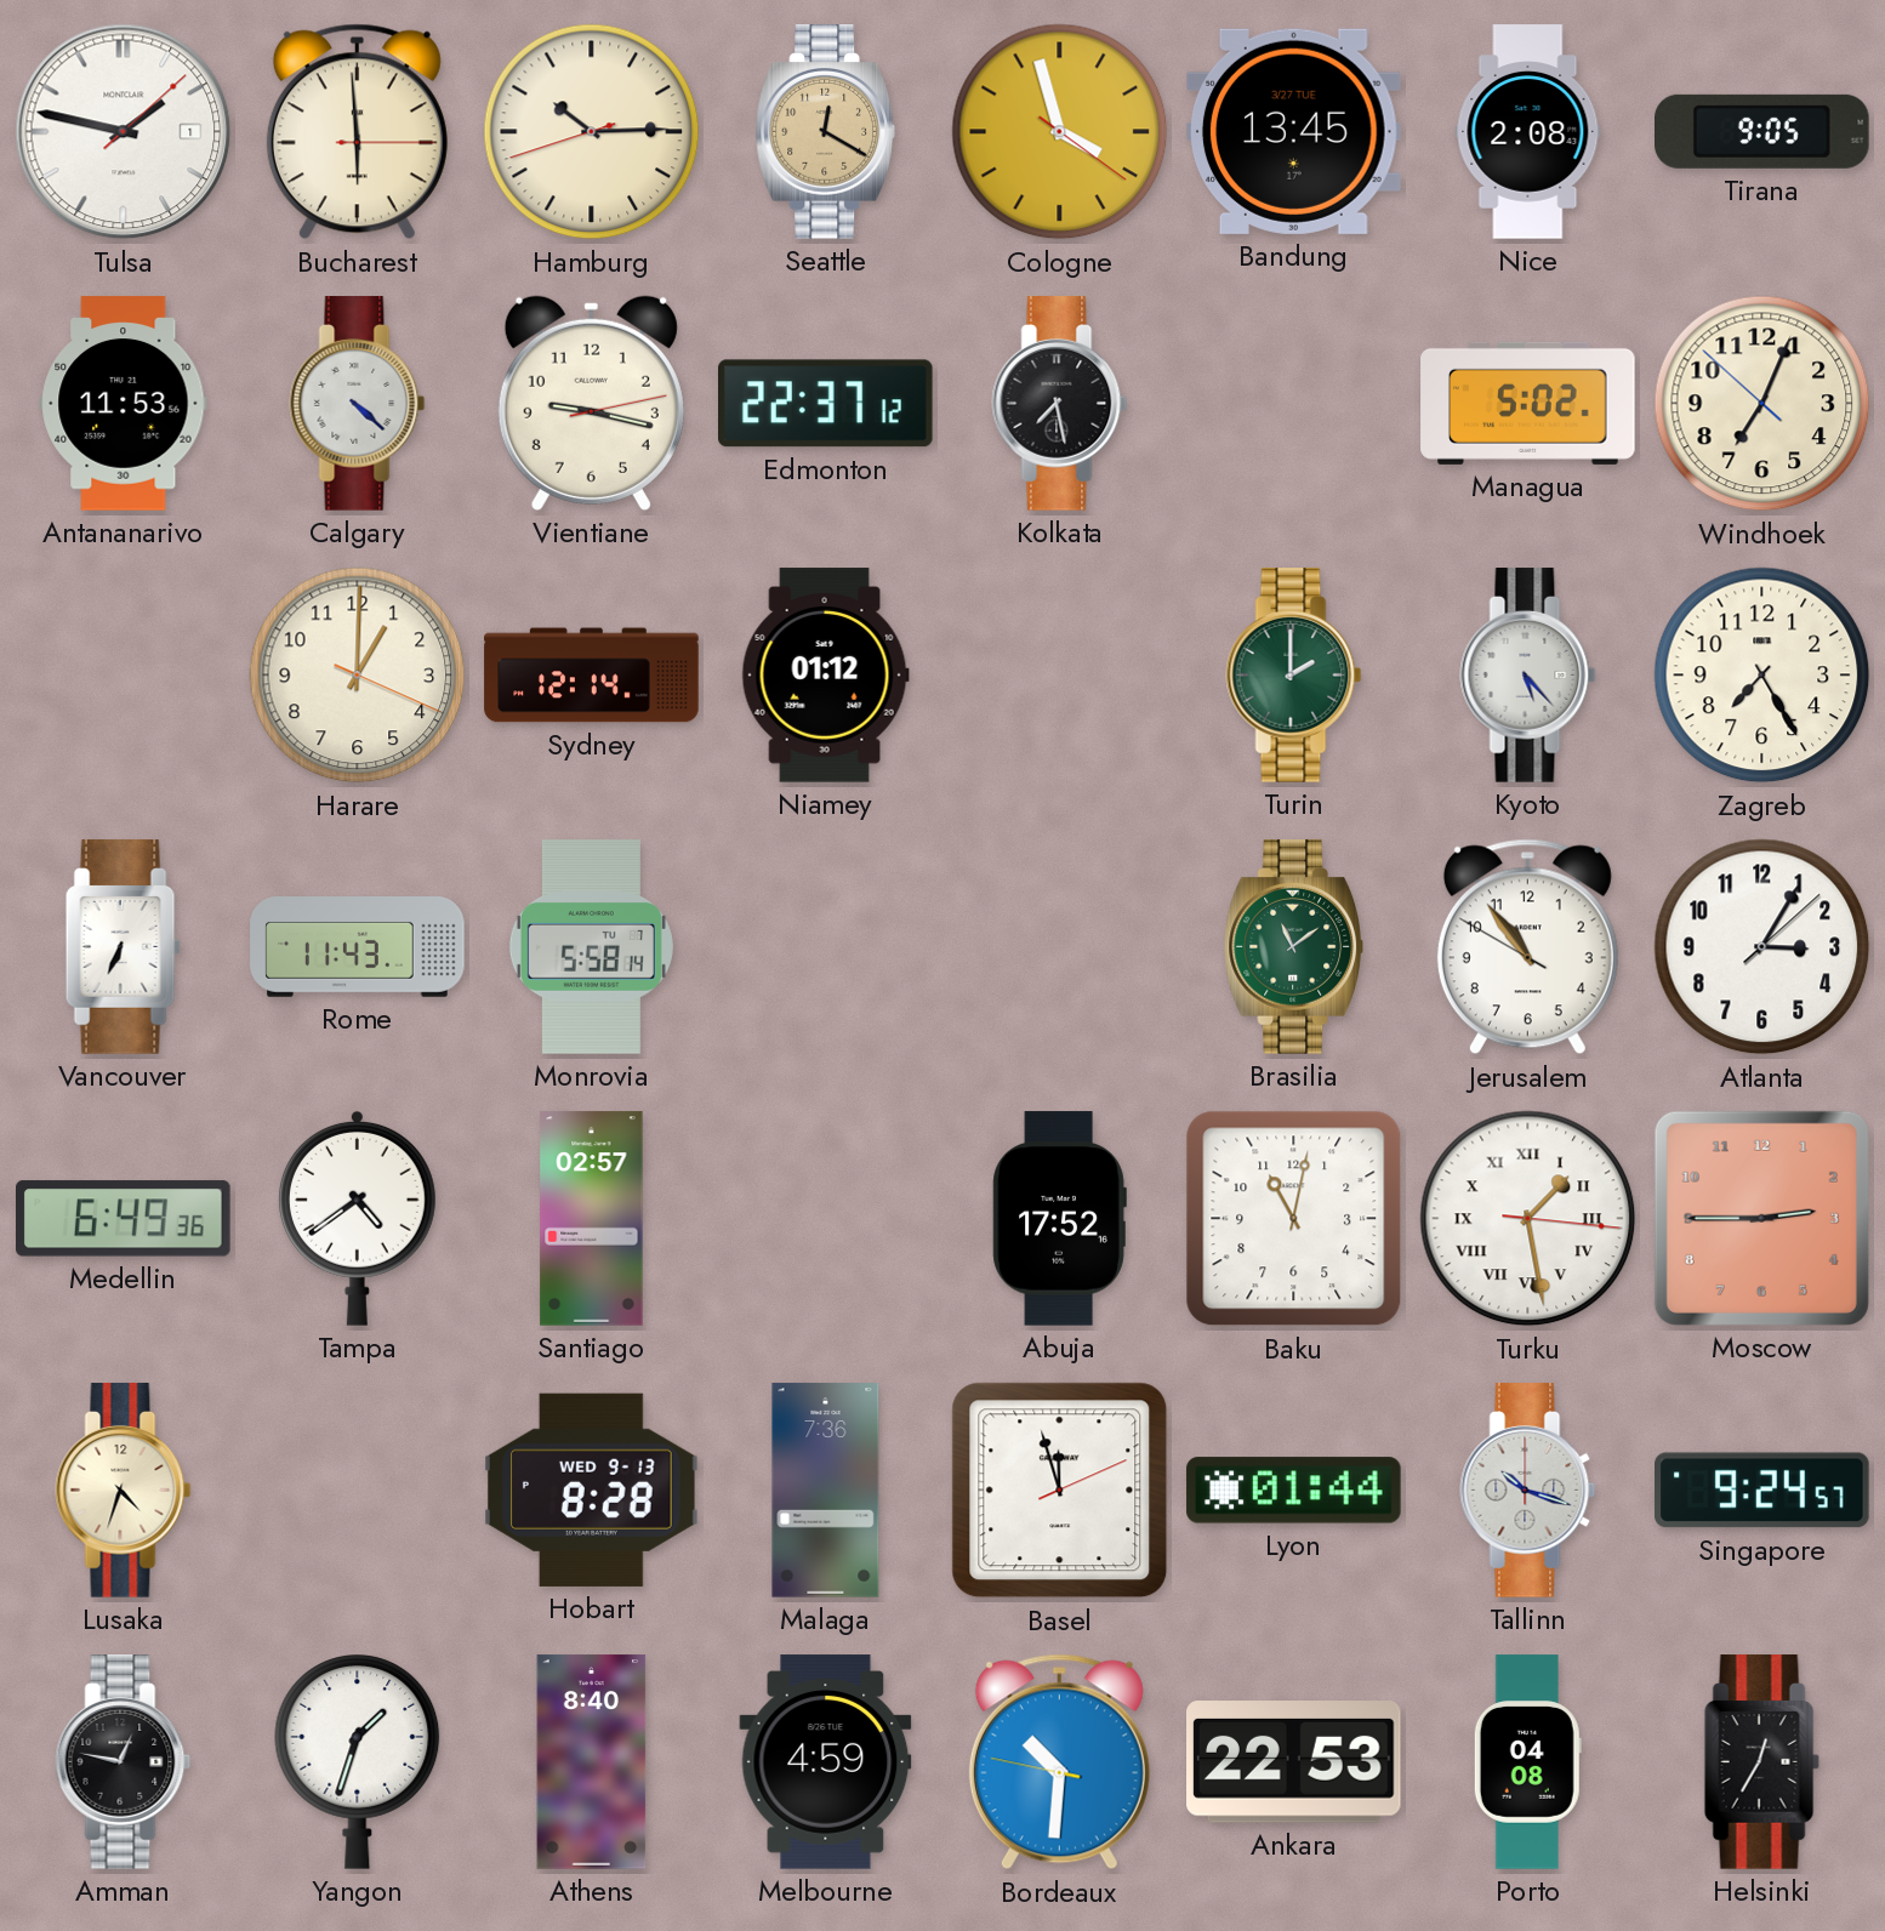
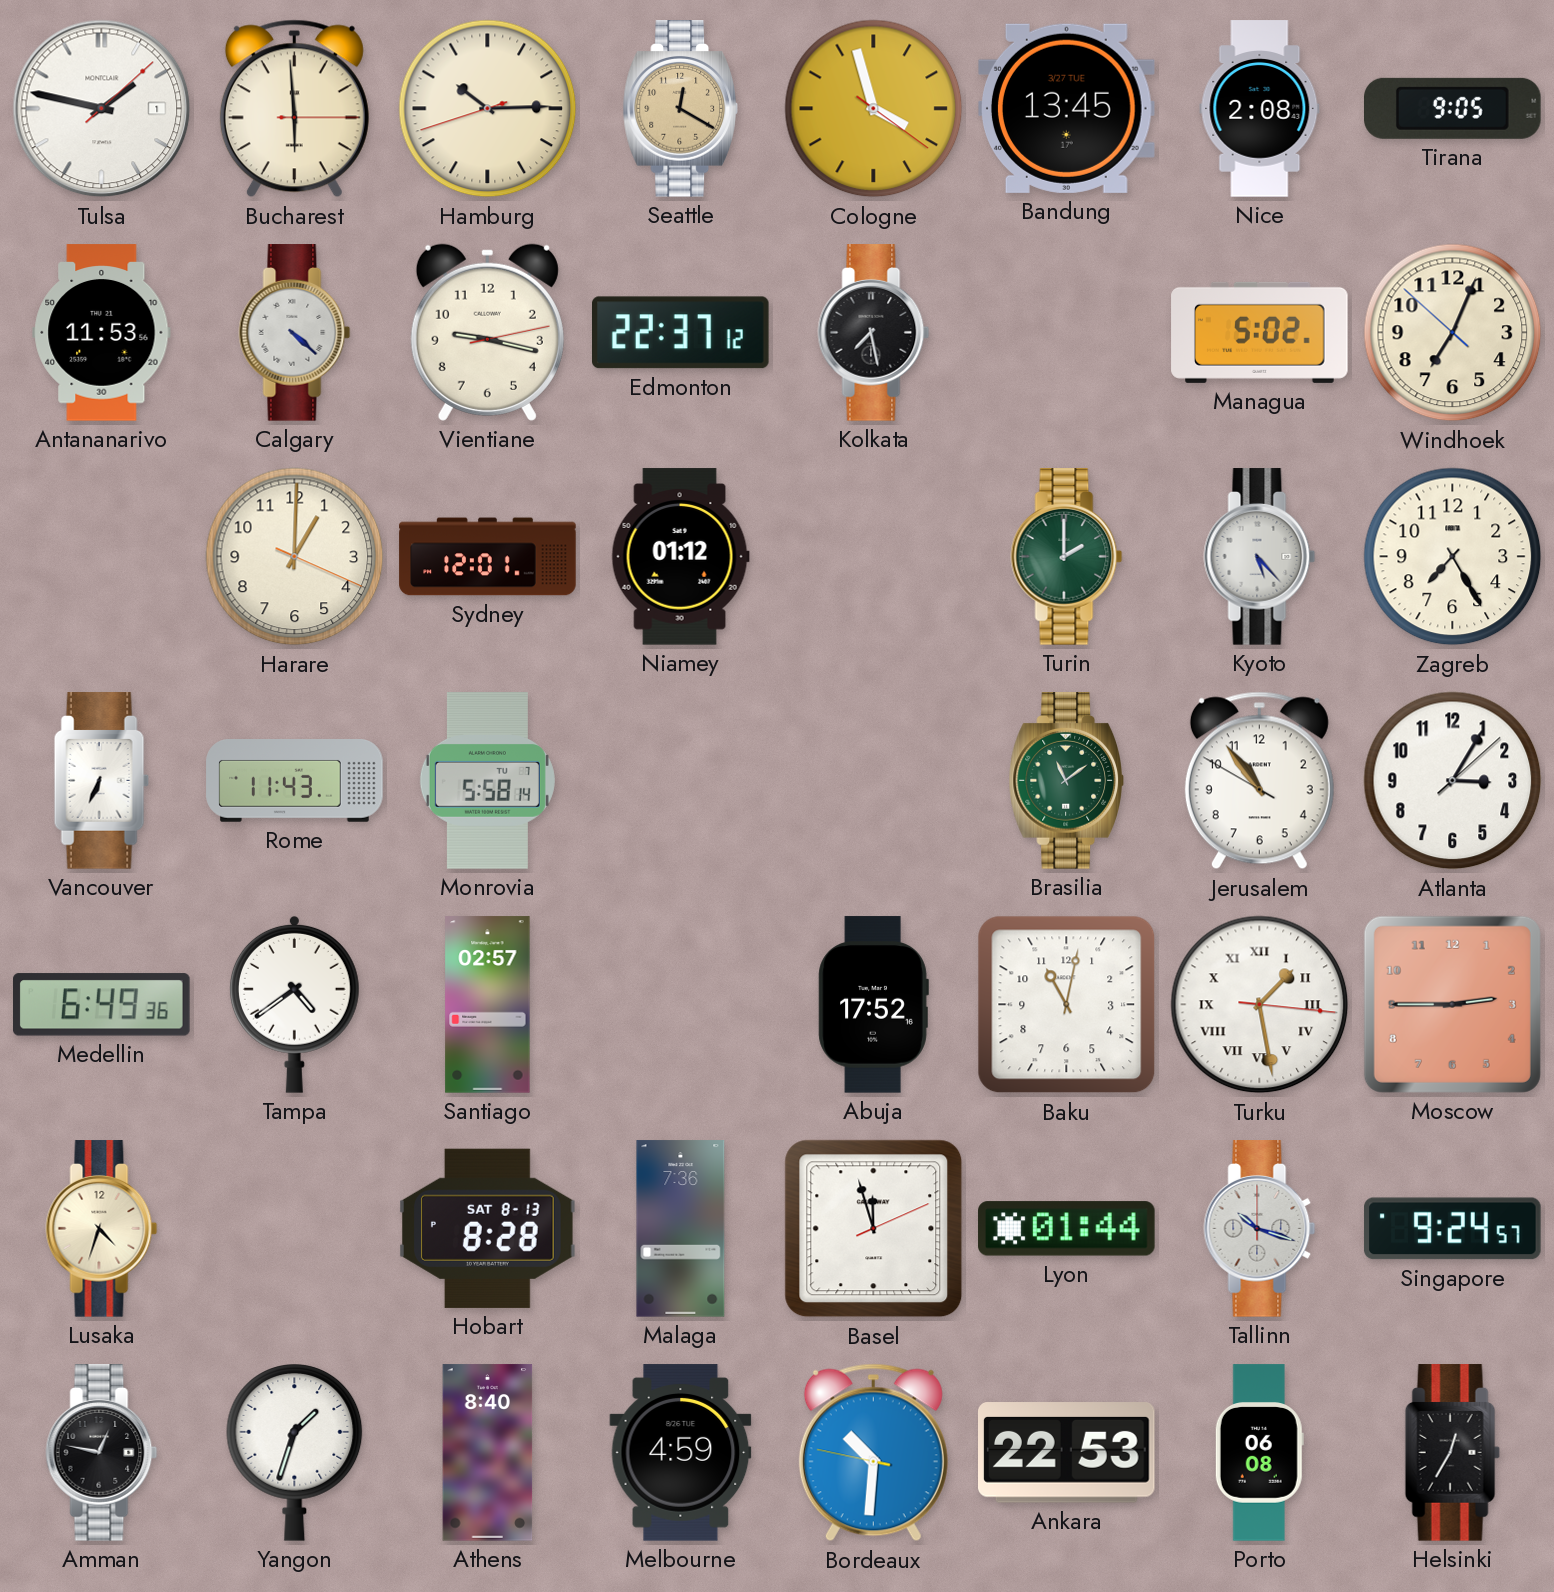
Sydney: 12:14 -> 12:01
Hobart date: WED 9-13 -> SAT 8-13
Porto: 04:08 -> 06:08
